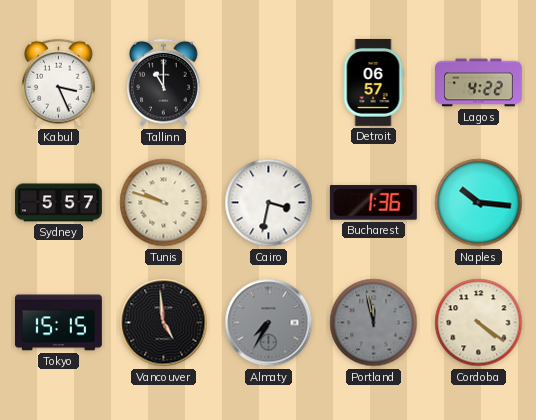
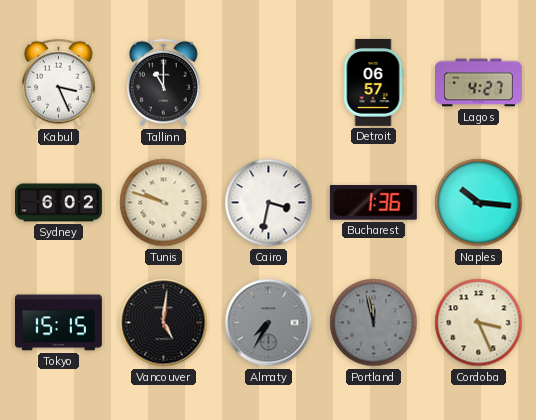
Lagos: 4:22 -> 4:27
Sydney: 5:57 -> 6:02
Vancouver: 4:59 -> 5:01
Cordoba: 4:21 -> 3:26
